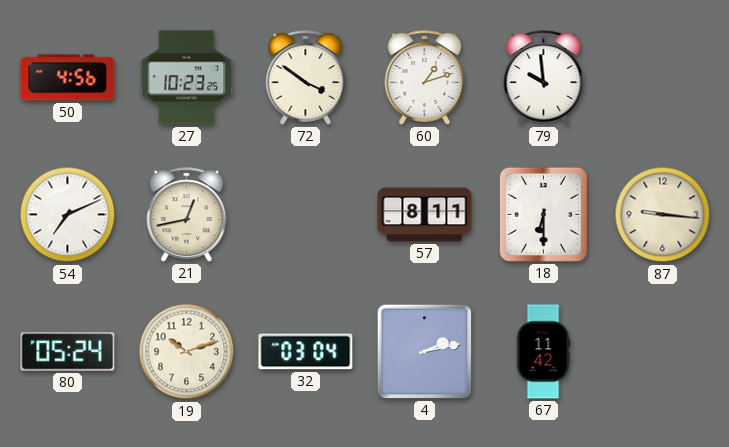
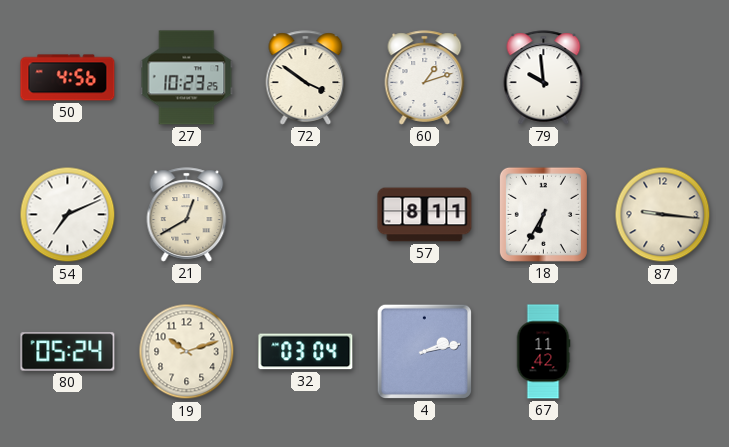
21: 12:43 -> 12:40
18: 6:30 -> 6:35
